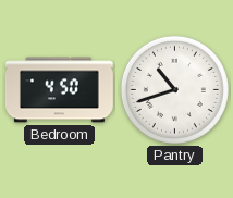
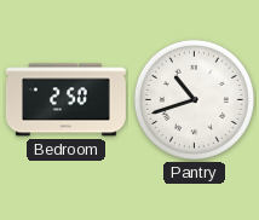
Bedroom: 4:50 -> 2:50
